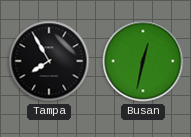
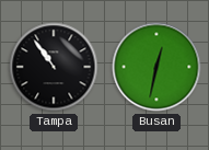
Tampa: 7:55 -> 10:54
